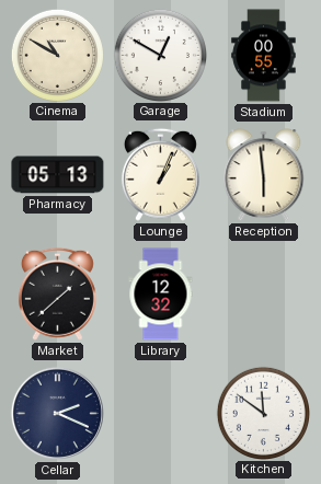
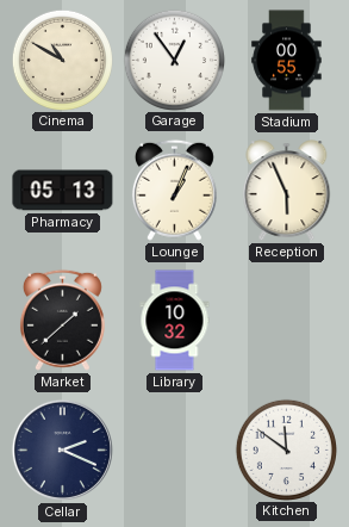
Garage: 12:50 -> 12:54
Reception: 5:59 -> 5:56
Library: 12:32 -> 10:32
